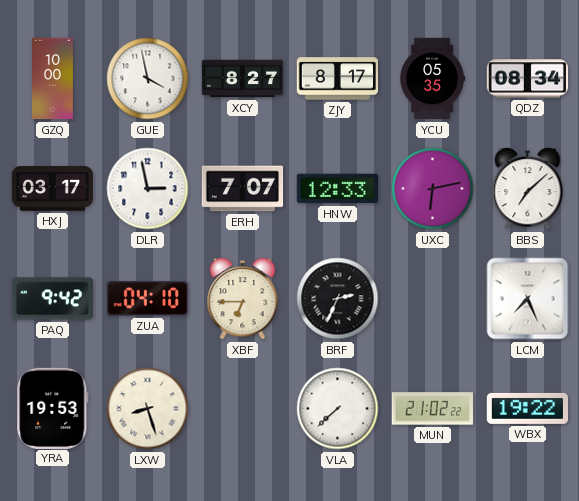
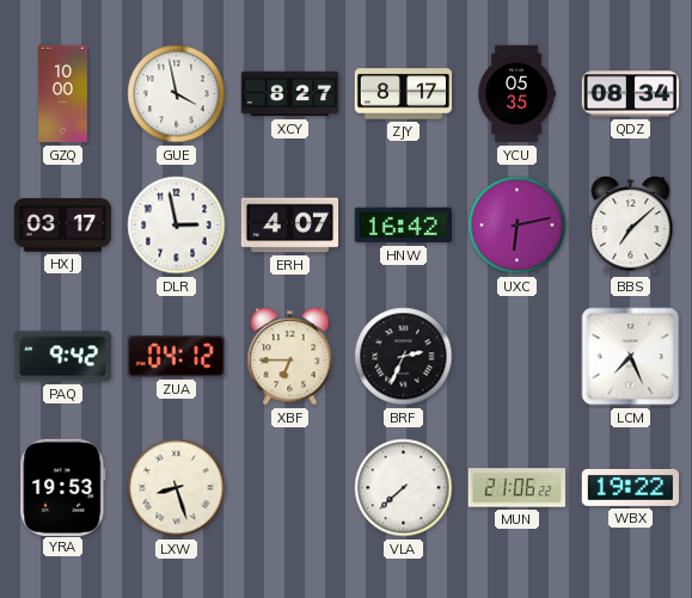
ERH: 7:07 -> 4:07
HNW: 12:33 -> 16:42
ZUA: 04:10 -> 04:12
MUN: 21:02 -> 21:06
